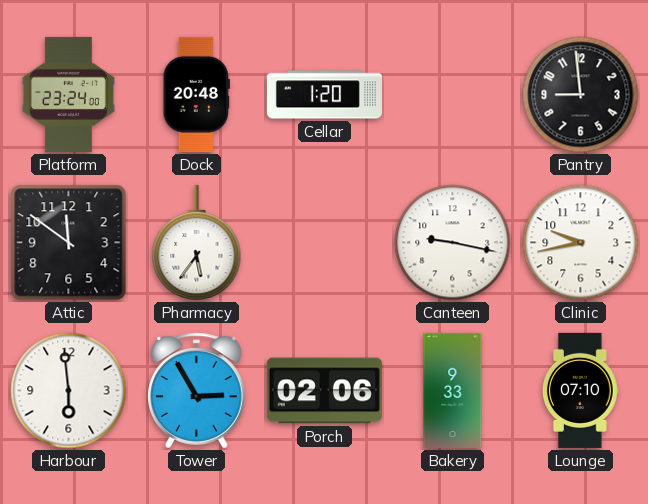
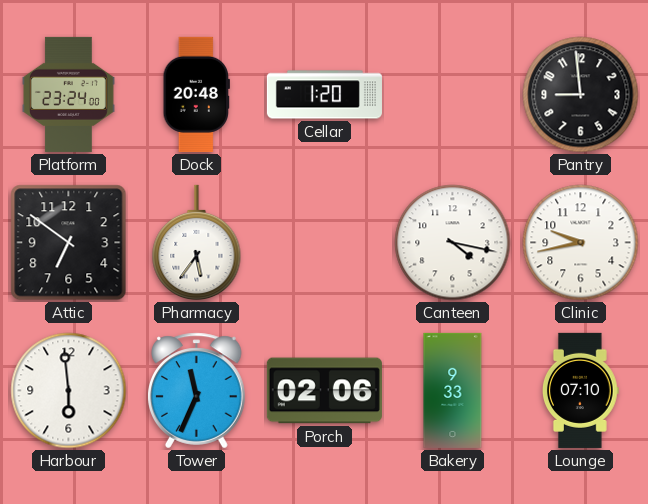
Attic: 11:51 -> 6:51
Canteen: 9:17 -> 4:17
Tower: 2:55 -> 11:34
